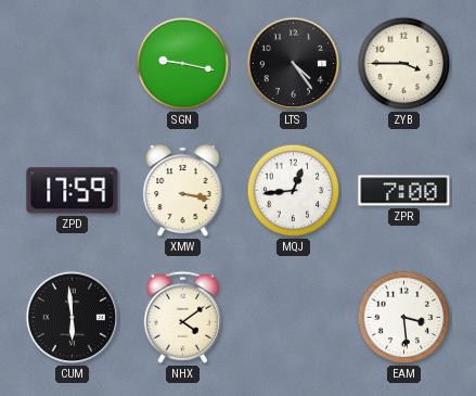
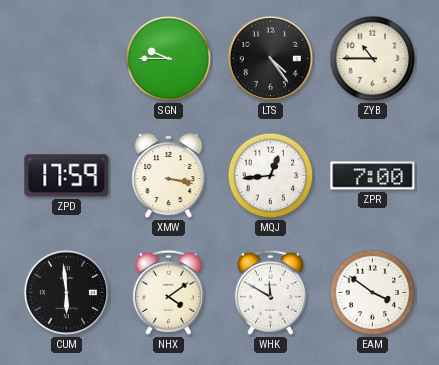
SGN: 9:17 -> 9:45
ZYB: 3:45 -> 10:45
WHK: none -> 11:50
EAM: 3:29 -> 3:51
